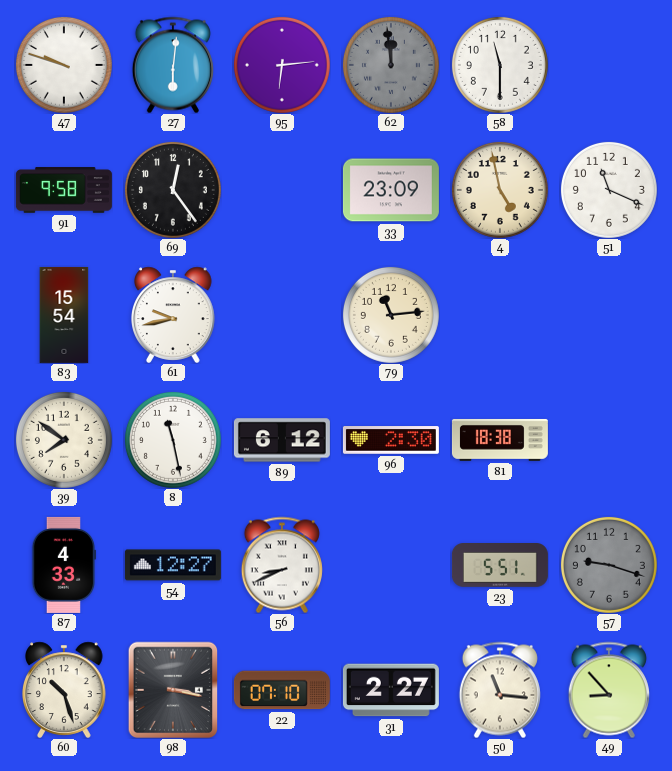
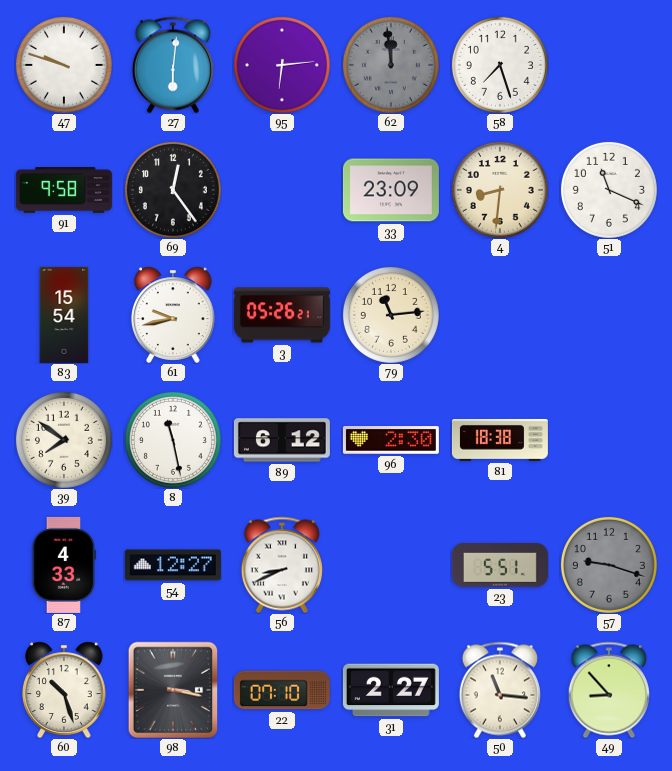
58: 11:30 -> 7:27
4: 4:58 -> 8:31
3: none -> 05:26
